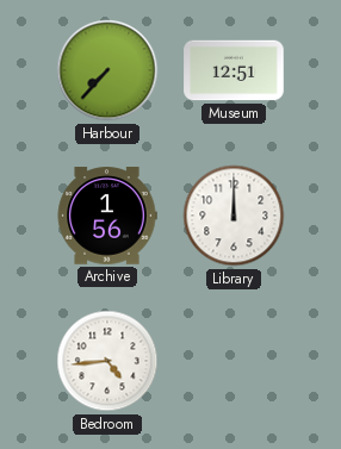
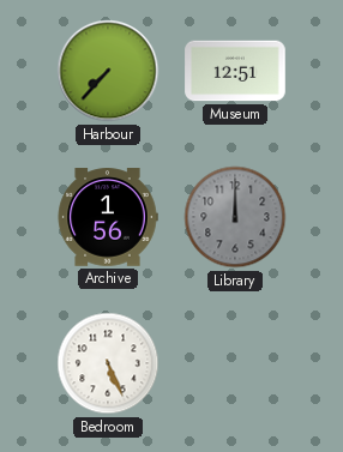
Library dial: white -> grey
Bedroom: 4:44 -> 5:26
